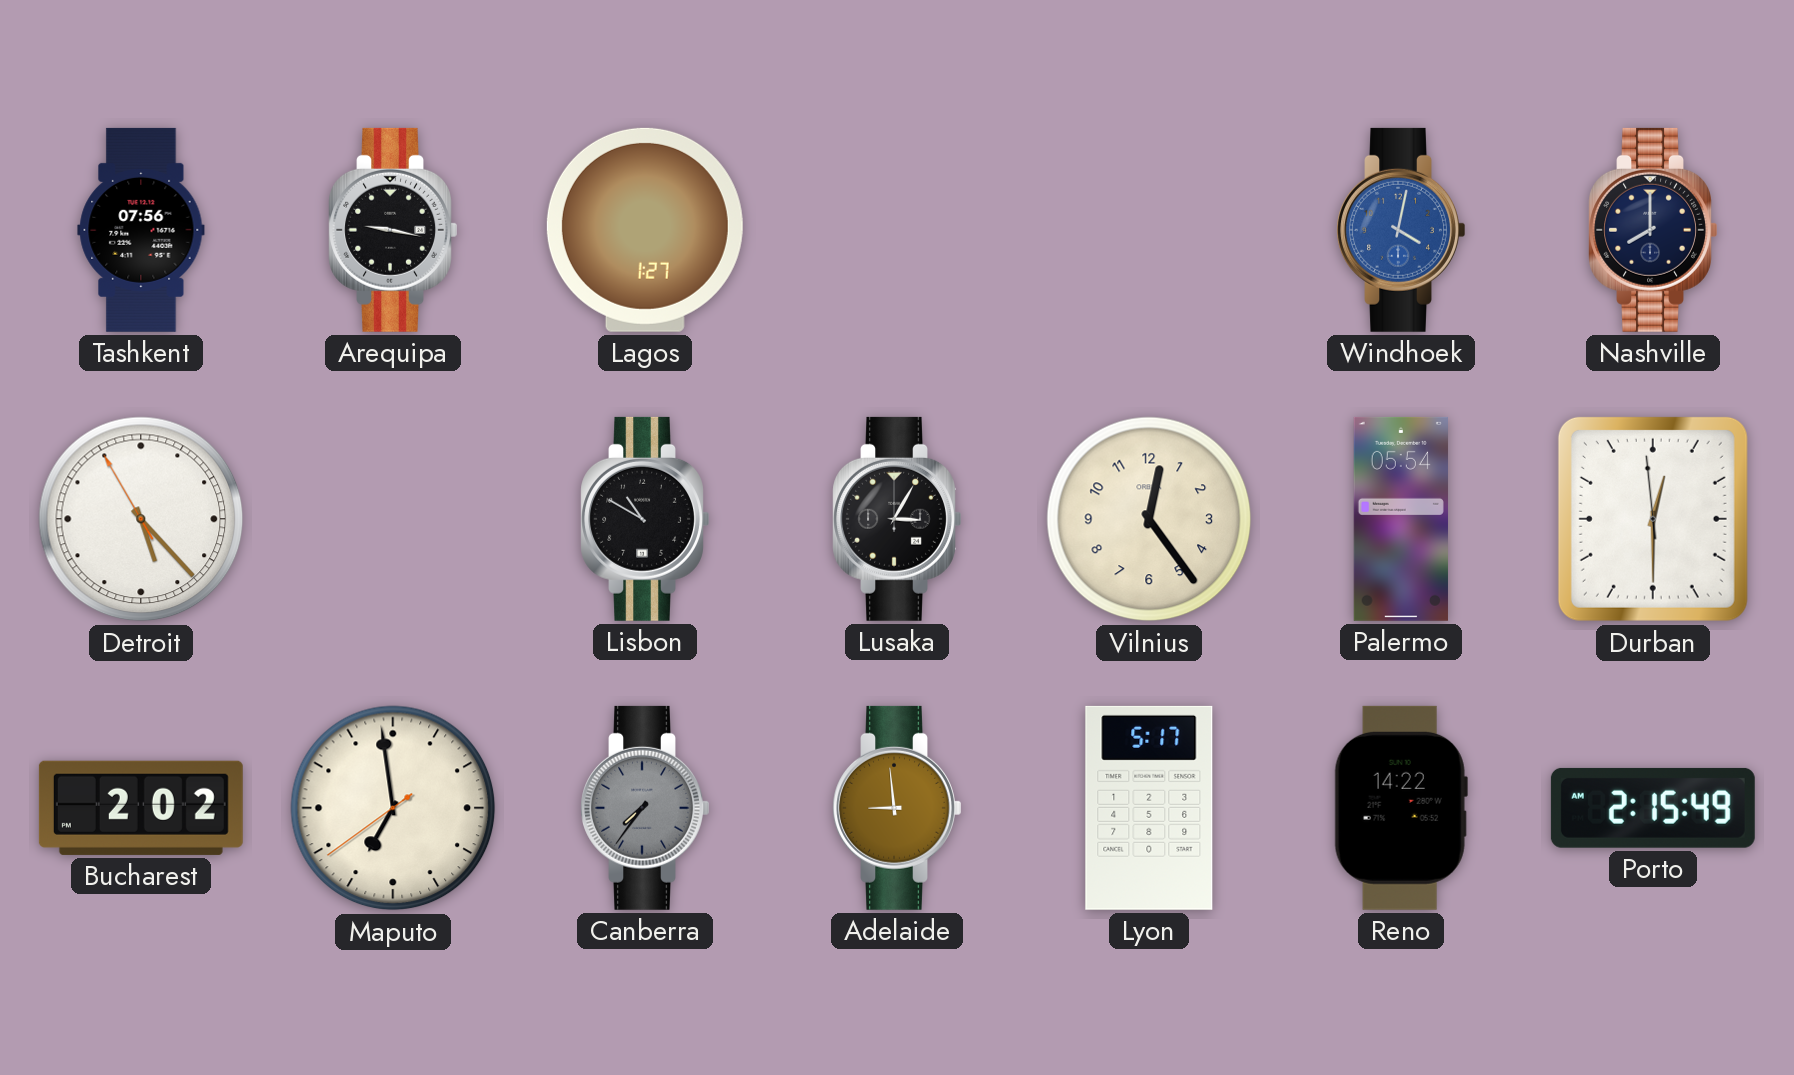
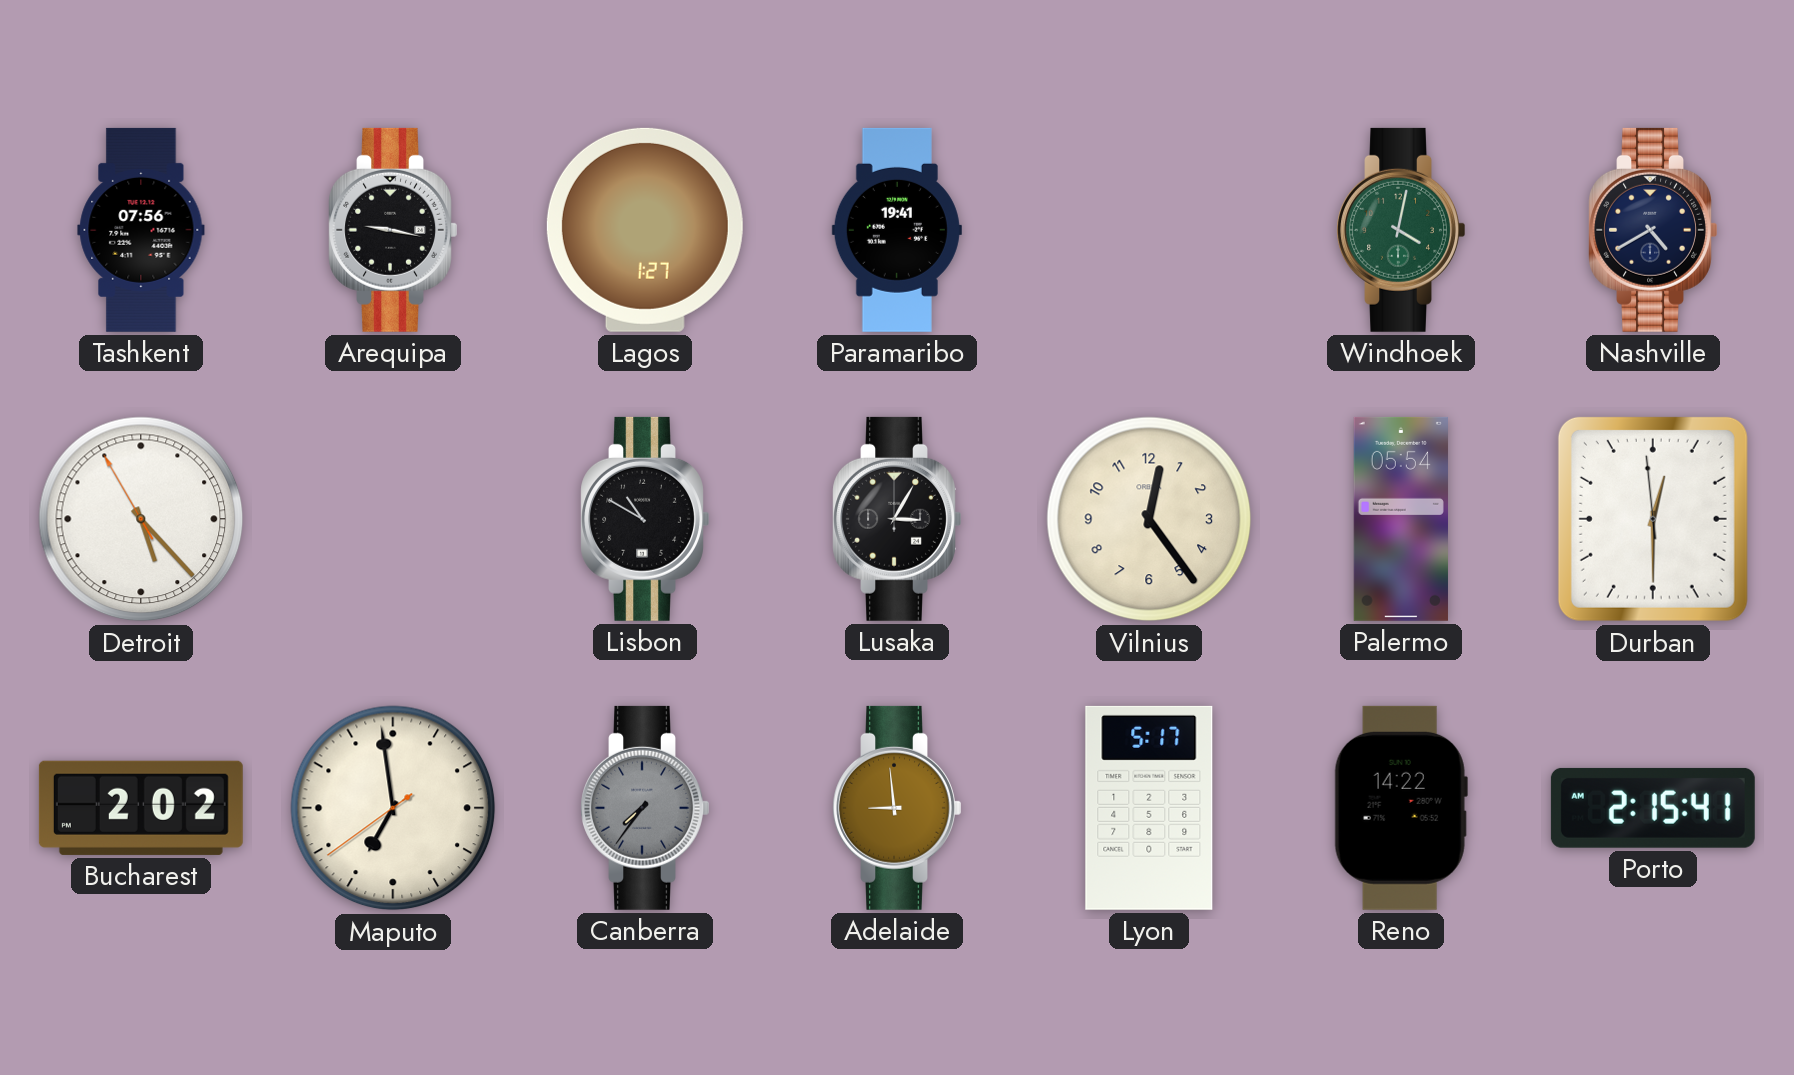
Paramaribo: none -> 19:41
Windhoek dial: blue -> green
Nashville: 8:00 -> 4:40
Porto: 2:15:49 -> 2:15:41
